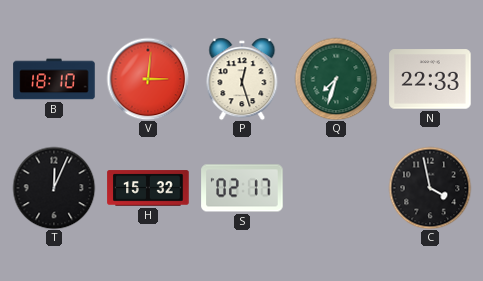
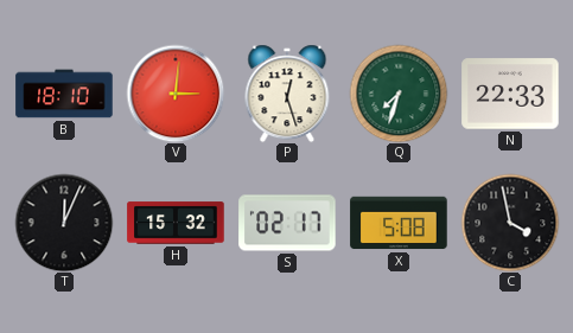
X: none -> 5:08
